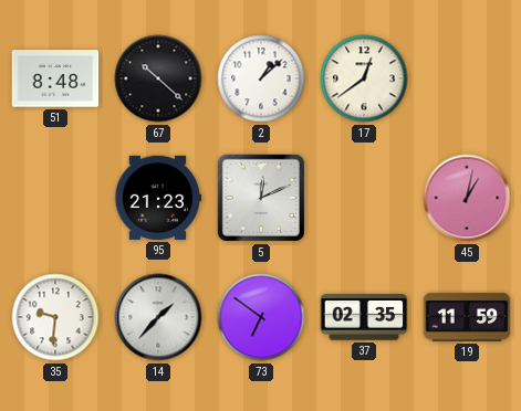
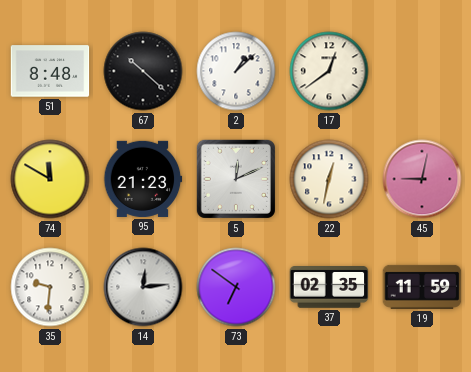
74: none -> 11:50
22: none -> 12:32
45: 1:02 -> 9:02
14: 1:37 -> 12:14
